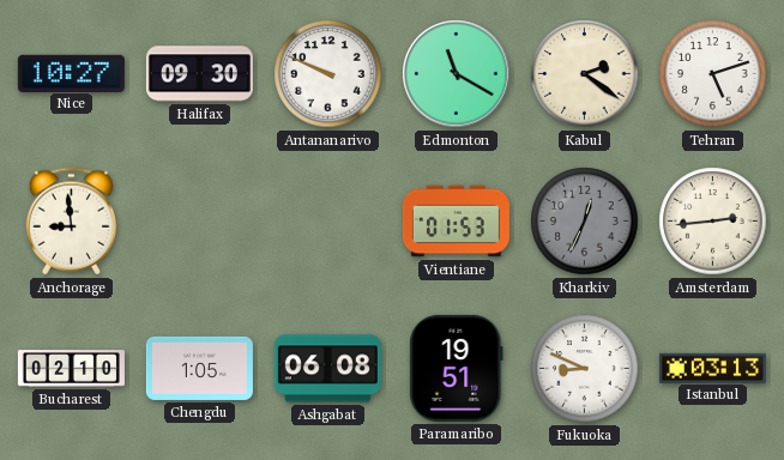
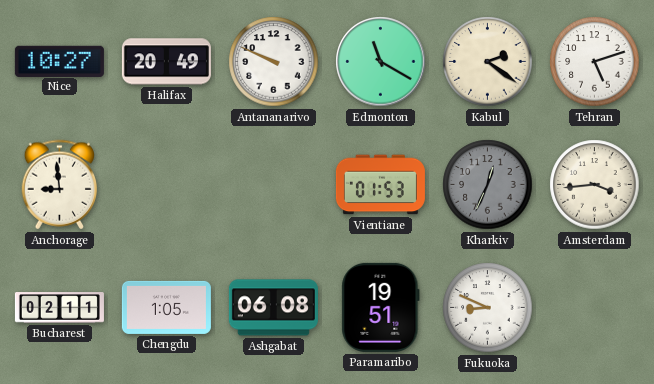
Halifax: 09:30 -> 20:49
Amsterdam: 2:44 -> 3:44
Bucharest: 02:10 -> 02:11
Istanbul: 03:13 -> none
